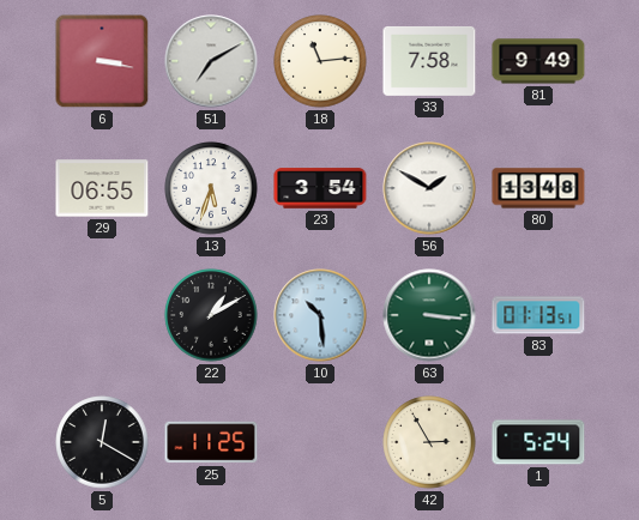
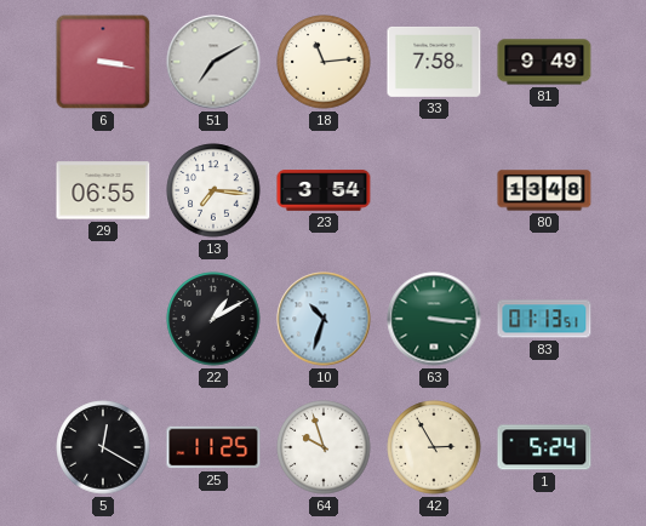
13: 5:33 -> 7:16
56: 1:50 -> none
10: 10:29 -> 10:33
64: none -> 9:57
